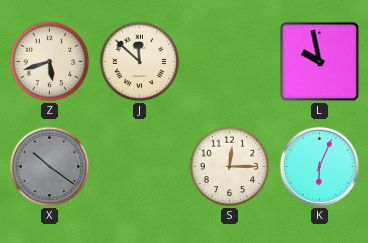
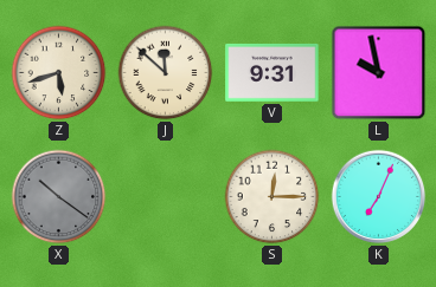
V: none -> 9:31
K: 6:04 -> 7:04
